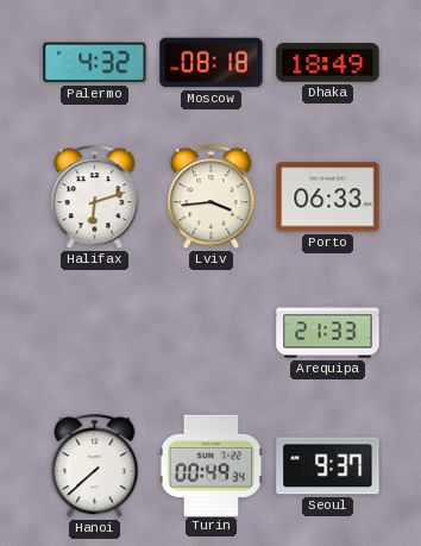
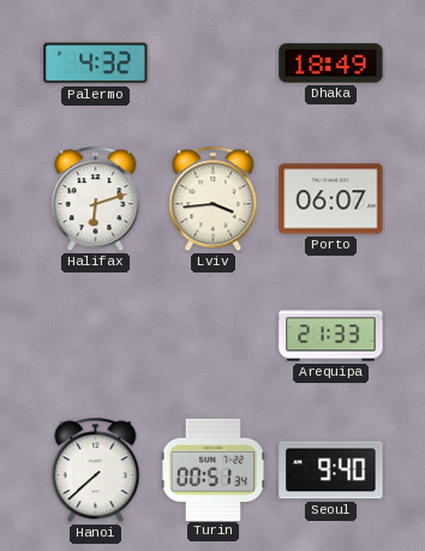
Moscow: 08:18 -> none
Porto: 06:33 -> 06:07
Turin: 00:49 -> 00:51
Seoul: 9:37 -> 9:40
